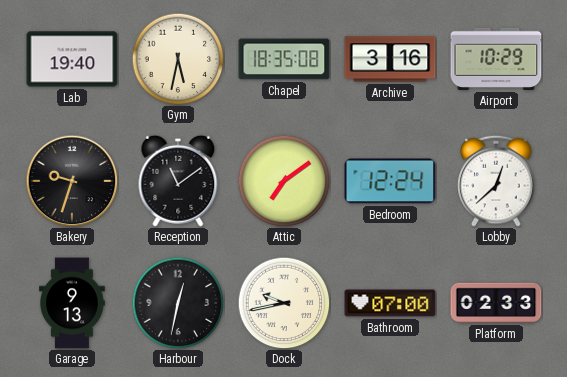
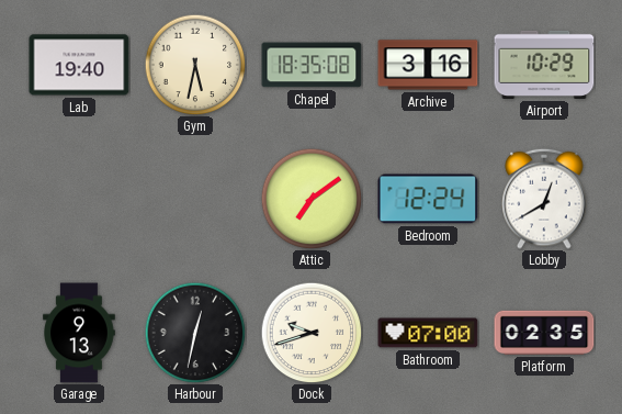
Bakery: 9:33 -> none
Reception: 11:09 -> none
Lobby: 12:38 -> 12:40
Dock: 9:43 -> 9:42
Platform: 02:33 -> 02:35
